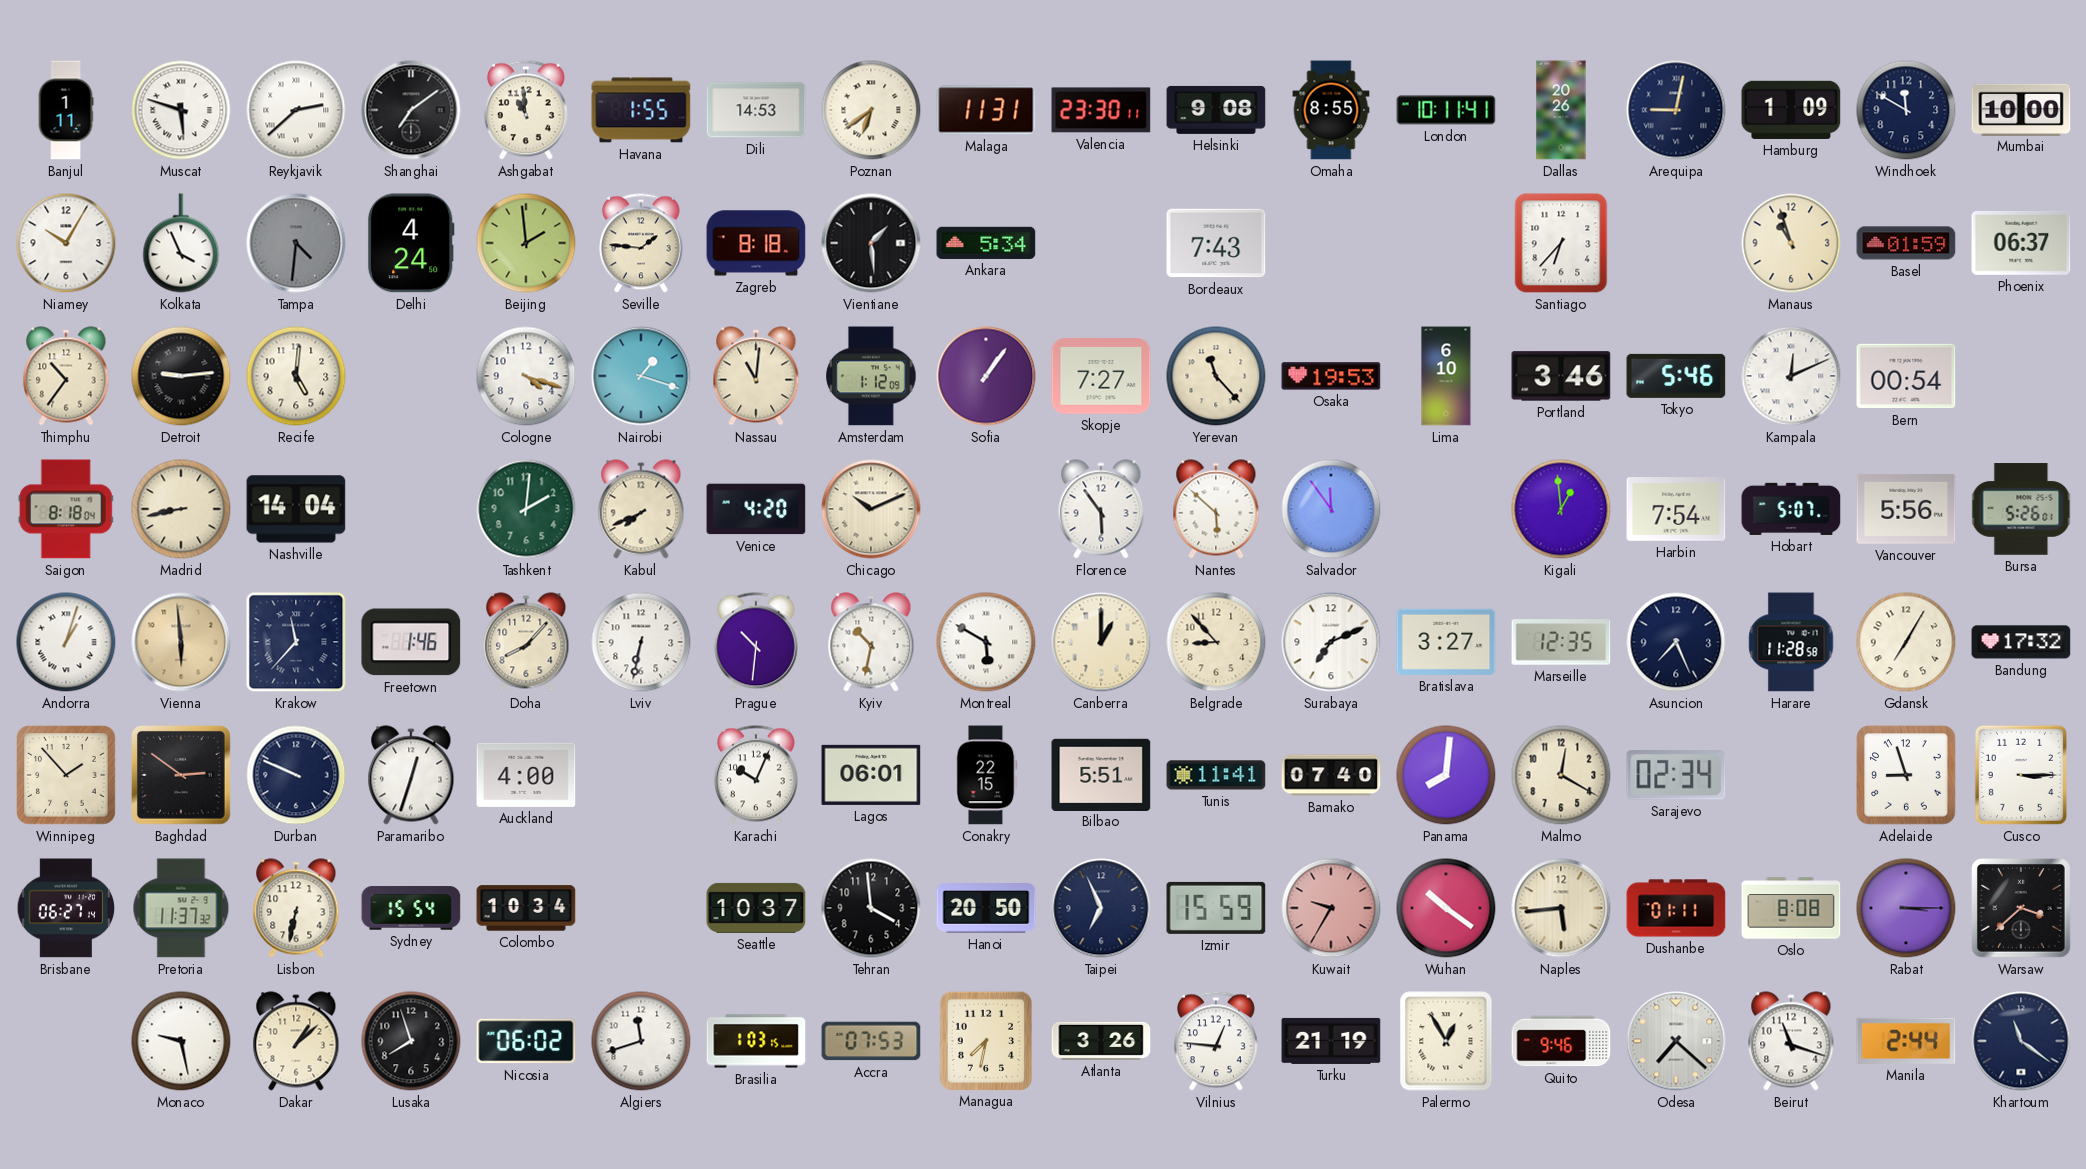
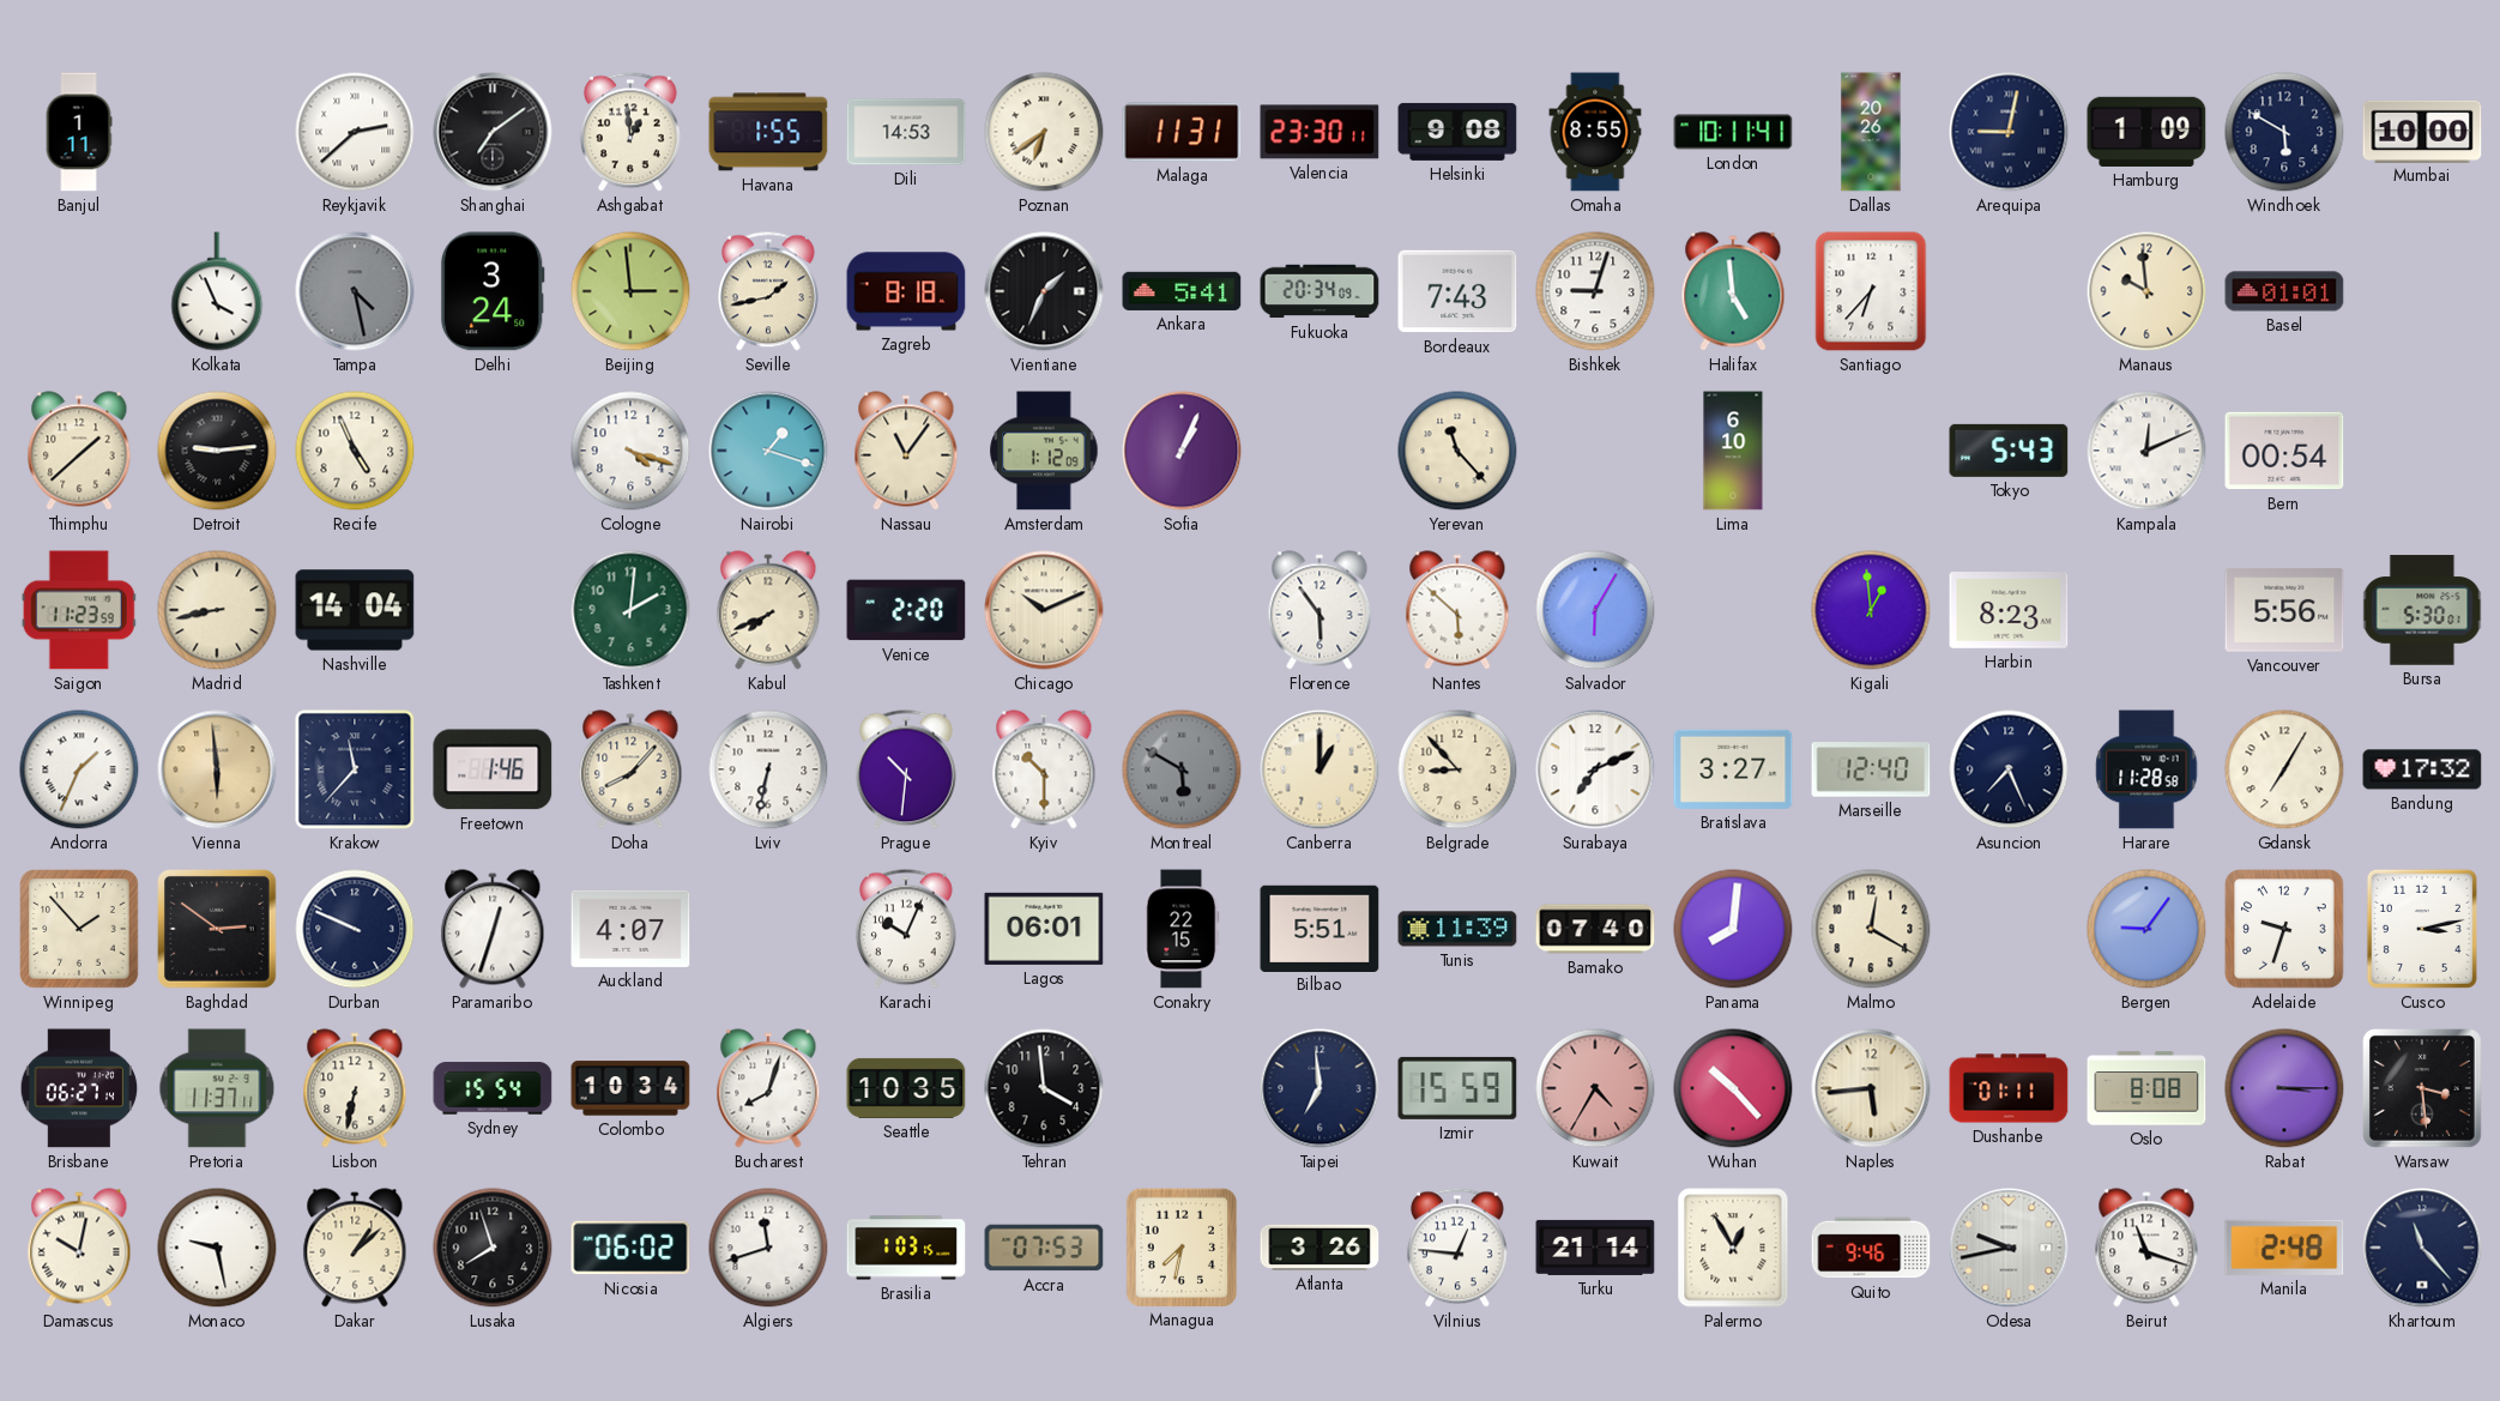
Muscat: 5:48 -> none
Ashgabat: 10:59 -> 12:59
Windhoek: 11:50 -> 5:50
Niamey: 10:05 -> none
Tampa: 4:31 -> 4:28
Delhi: 4:24 -> 3:24
Beijing: 1:59 -> 2:59
Seville: 1:46 -> 1:43
Vientiane: 1:29 -> 1:34
Ankara: 5:34 -> 5:41
Fukuoka: none -> 20:34
Bishkek: none -> 9:03
Halifax: none -> 4:59
Manaus: 10:57 -> 9:59
Basel: 01:59 -> 01:01
Phoenix: 06:37 -> none
Thimphu: 10:36 -> 1:38
Recife: 5:01 -> 4:56
Nassau: 11:01 -> 11:06
Sofia: 1:06 -> 1:04
Skopje: 7:27 -> none
Osaka: 19:53 -> none
Portland: 3:46 -> none
Tokyo: 5:46 -> 5:43
Saigon: 8:18 -> 11:23
Venice: 4:20 -> 2:20
Salvador: 11:54 -> 6:05
Harbin: 7:54 -> 8:23
Hobart: 5:07 -> none
Bursa: 5:26 -> 5:30
Andorra: 1:03 -> 1:34
Kyiv: 10:32 -> 10:30
Montreal dial: white -> grey
Marseille: 12:35 -> 12:40
Auckland: 4:00 -> 4:07
Tunis: 11:41 -> 11:39
Sarajevo: 02:34 -> none
Bergen: none -> 9:06
Adelaide: 8:57 -> 9:33
Cusco: 3:15 -> 3:13
Pretoria: 11:37:32 -> 11:37:11
Bucharest: none -> 8:03
Seattle: 10:37 -> 10:35
Hanoi: 20:50 -> none
Taipei: 6:56 -> 6:59
Kuwait: 9:35 -> 4:35
Wuhan: 10:21 -> 10:23
Warsaw: 3:38 -> 3:29
Damascus: none -> 10:02
Turku: 21:19 -> 21:14
Odesa: 7:22 -> 9:43
Manila: 2:44 -> 2:48
Khartoum: 11:21 -> 11:23
